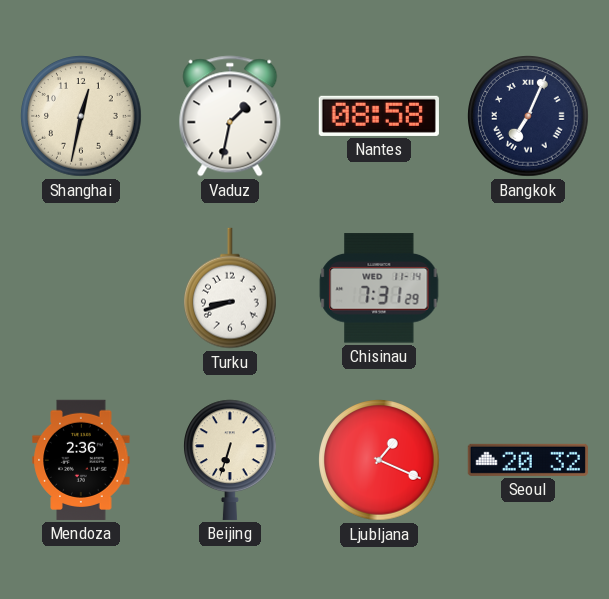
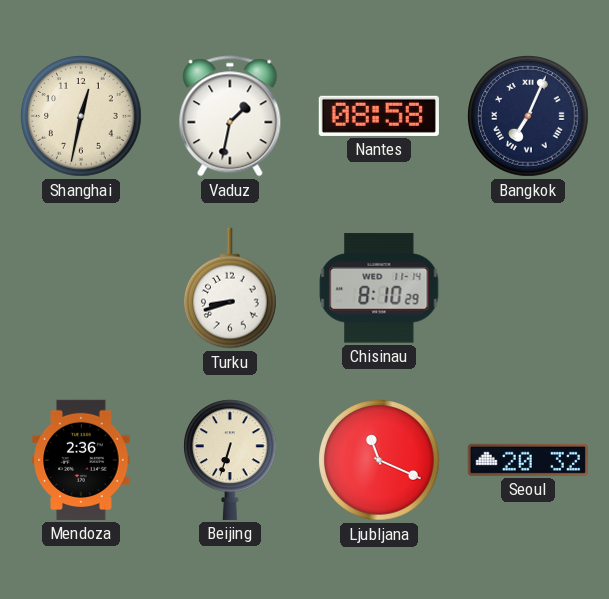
Chisinau: 7:31 -> 8:10
Ljubljana: 1:19 -> 11:19
